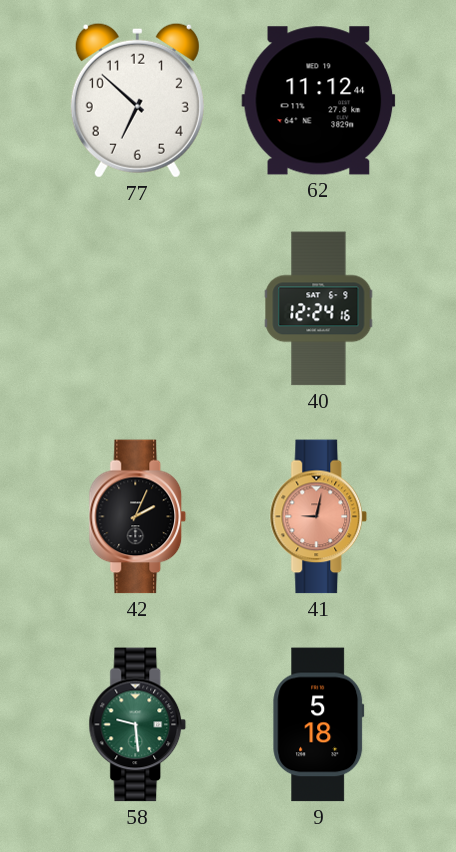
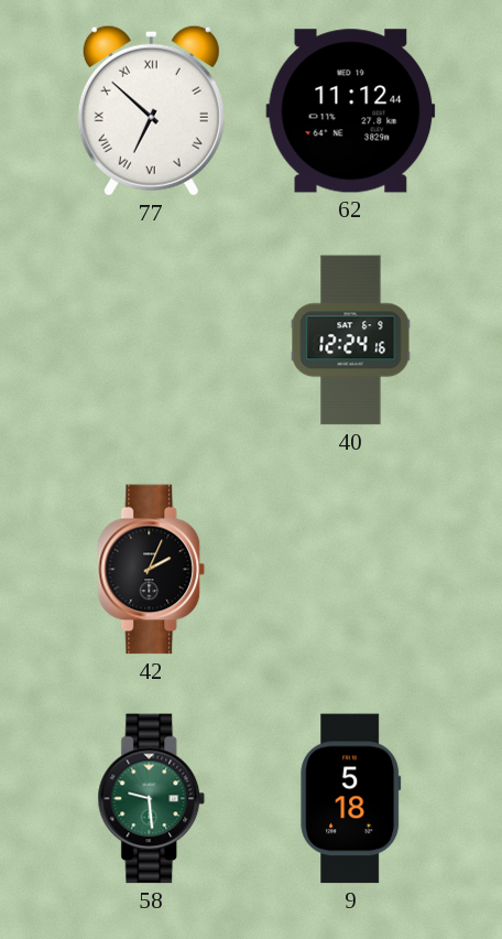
77 numerals: Arabic -> Roman
41: 9:02 -> none
